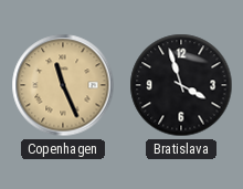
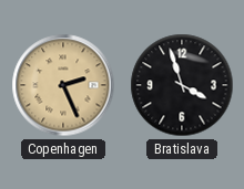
Copenhagen: 11:26 -> 2:26
